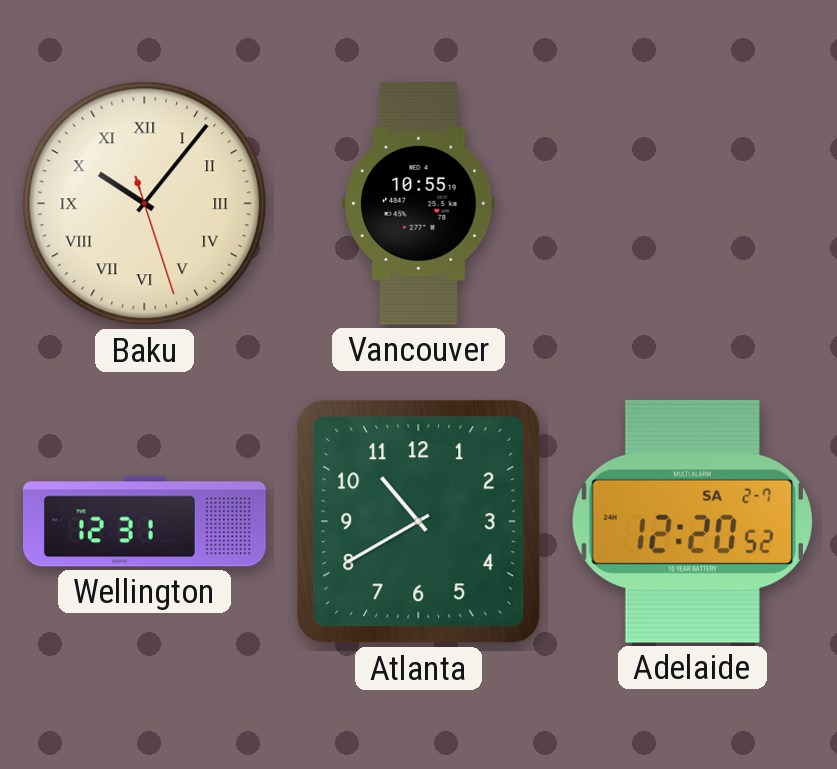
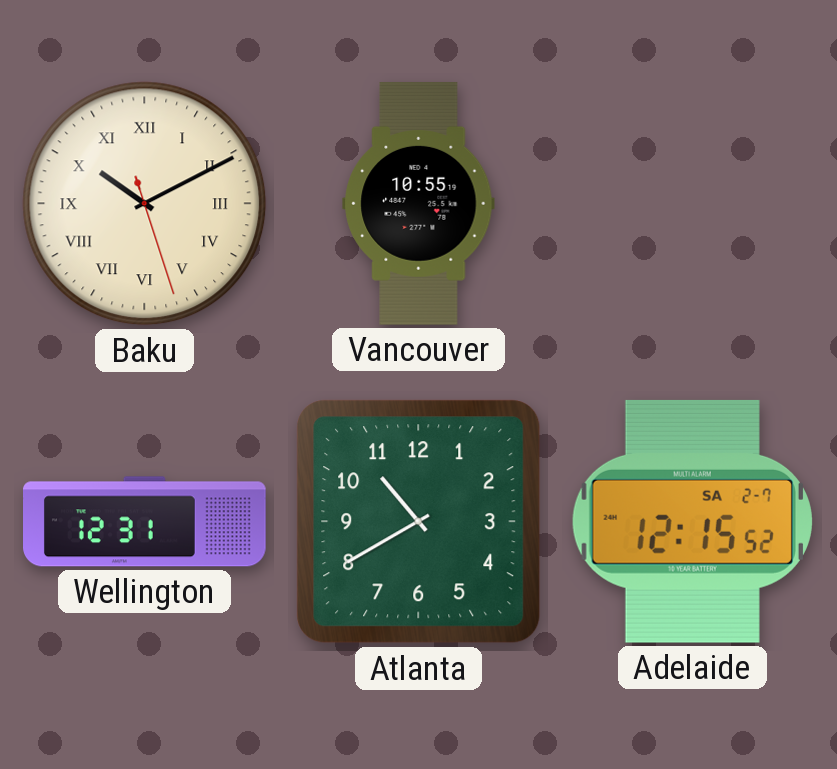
Baku: 10:06 -> 10:10
Adelaide: 12:20 -> 12:15
